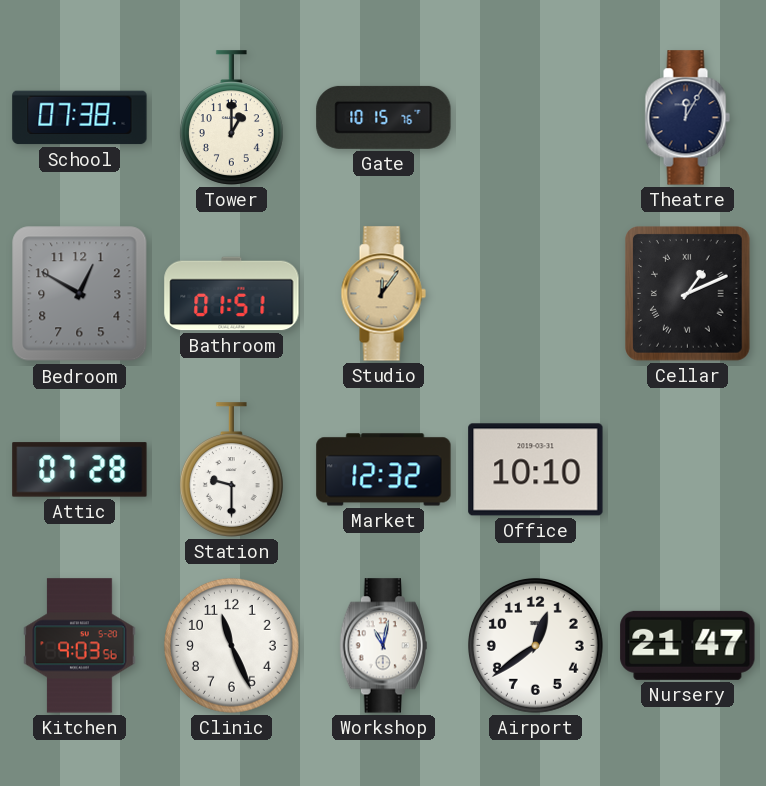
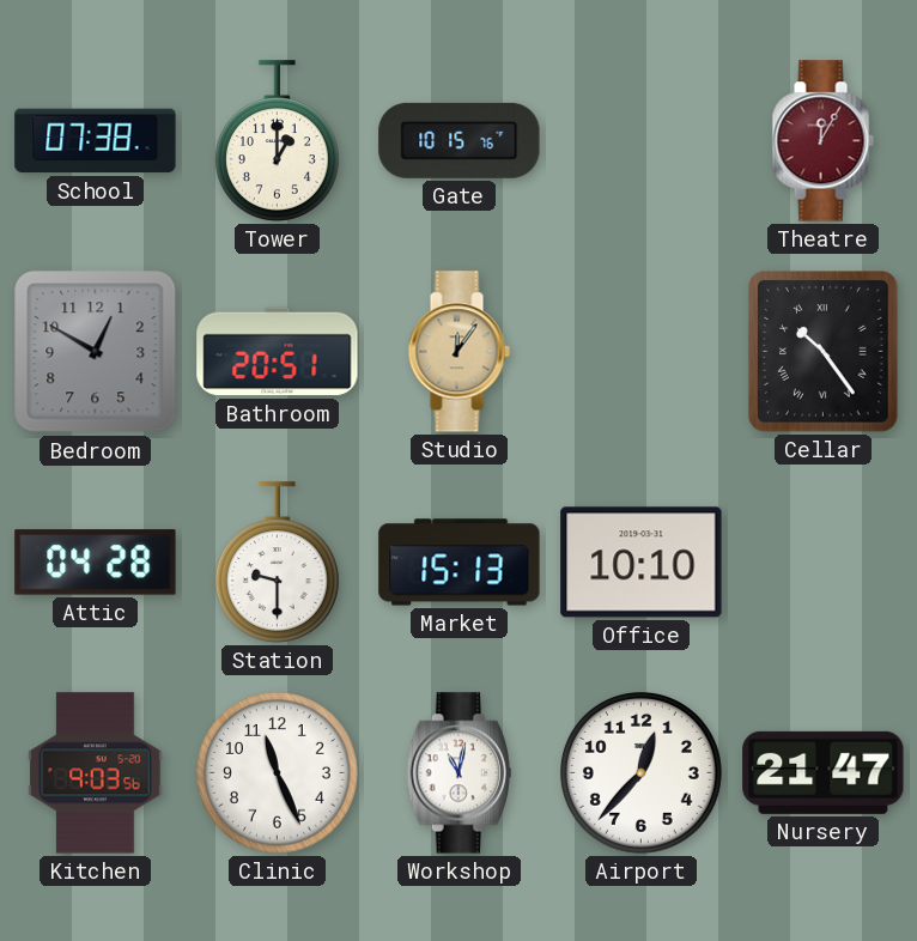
Theatre dial: navy -> burgundy
Bathroom: 01:51 -> 20:51
Cellar: 1:11 -> 10:24
Attic: 07:28 -> 04:28
Market: 12:32 -> 15:13
Airport: 12:39 -> 12:37
